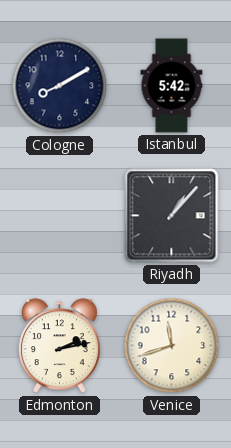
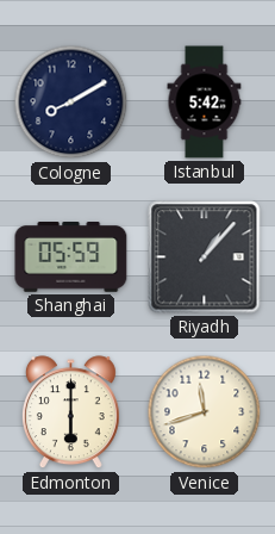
Shanghai: none -> 05:59
Edmonton: 2:13 -> 6:00
